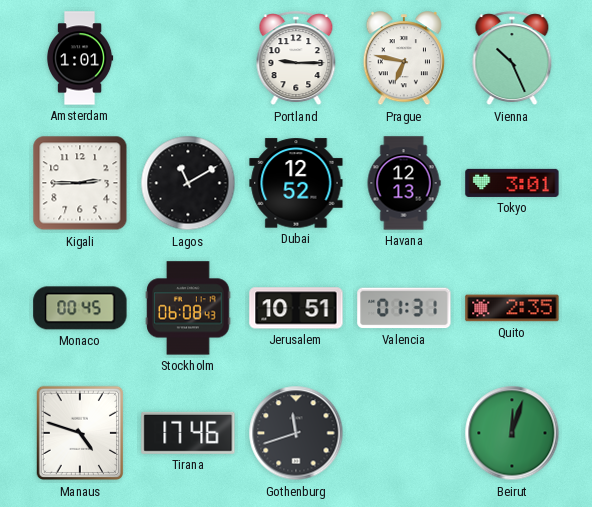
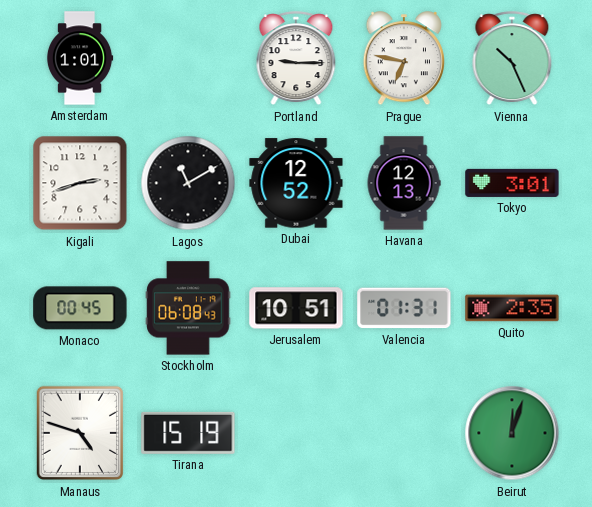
Kigali: 2:45 -> 2:42
Tirana: 17:46 -> 15:19
Gothenburg: 11:42 -> none
